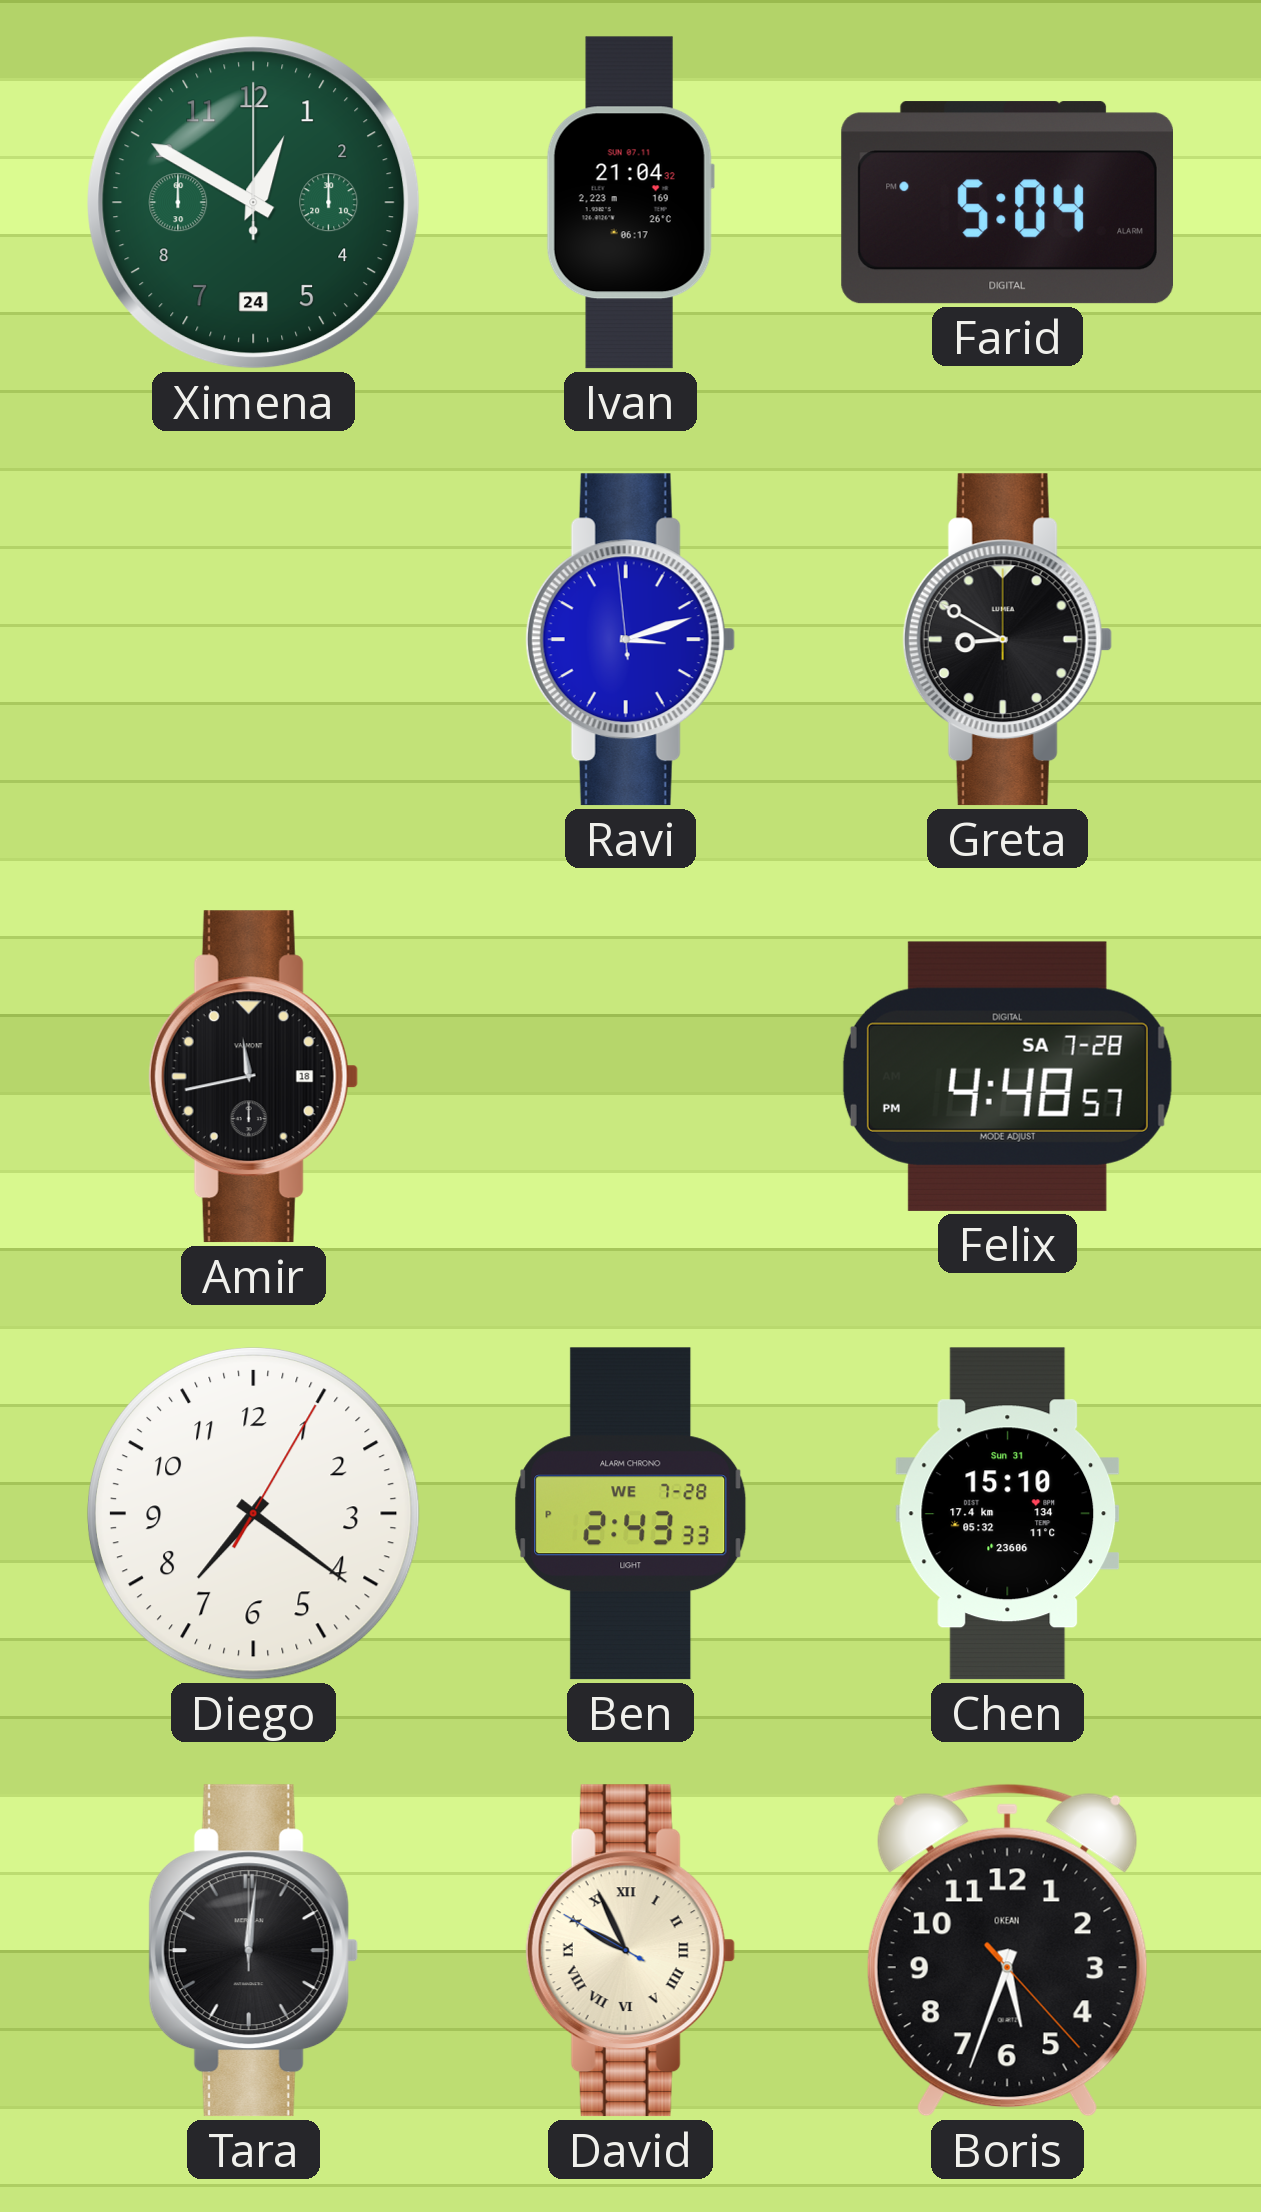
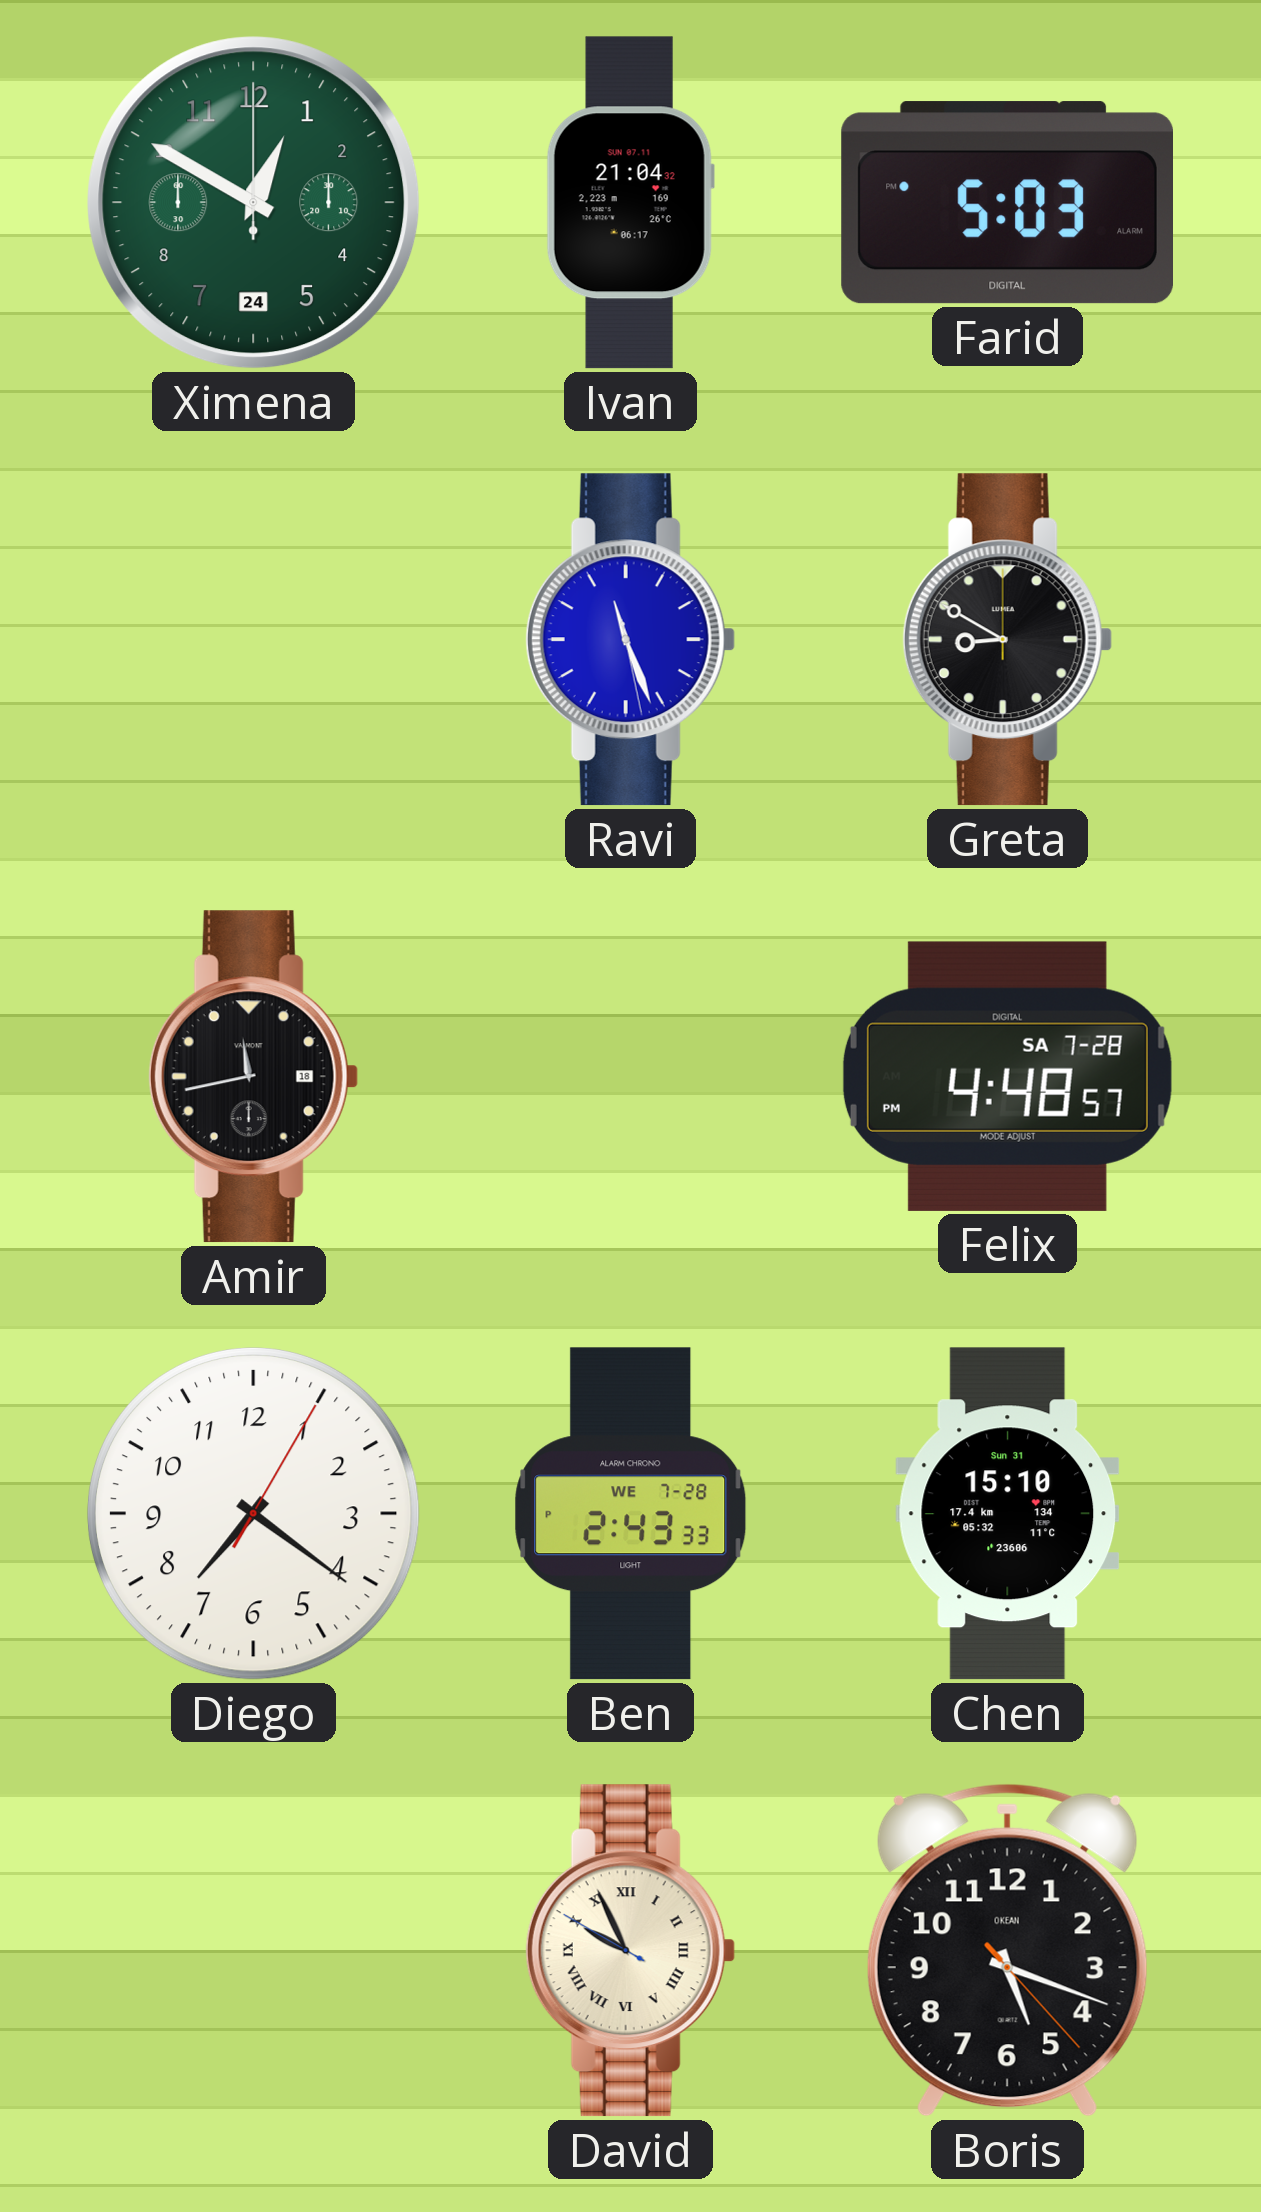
Farid: 5:04 -> 5:03
Ravi: 3:11 -> 11:26
Tara: 12:01 -> none
Boris: 5:33 -> 5:18
